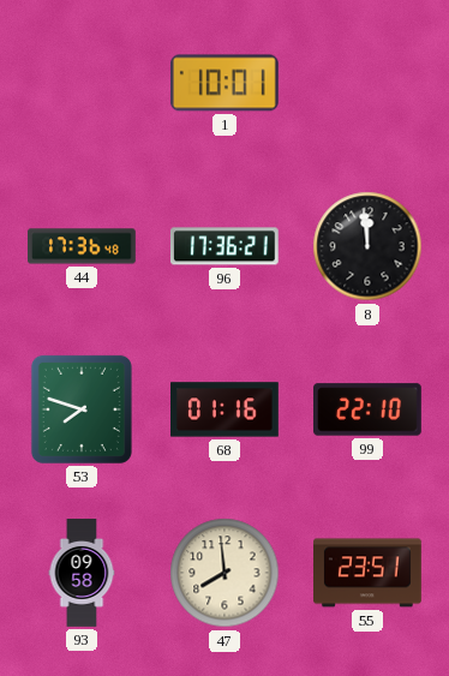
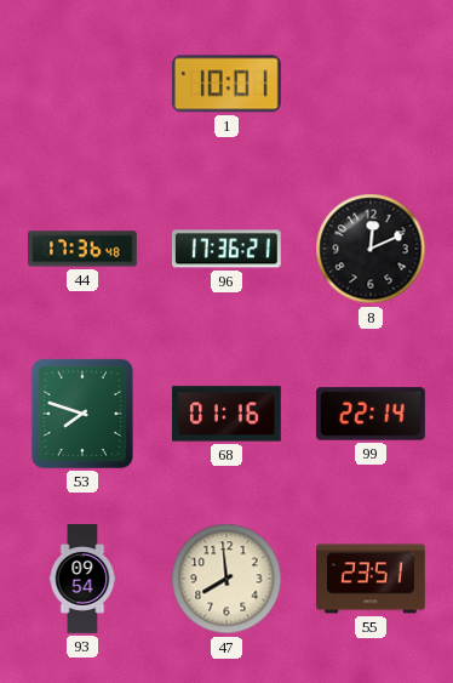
8: 11:59 -> 12:11
99: 22:10 -> 22:14
93: 09:58 -> 09:54
